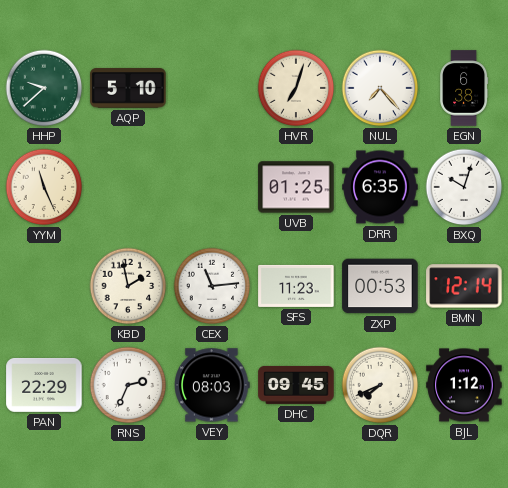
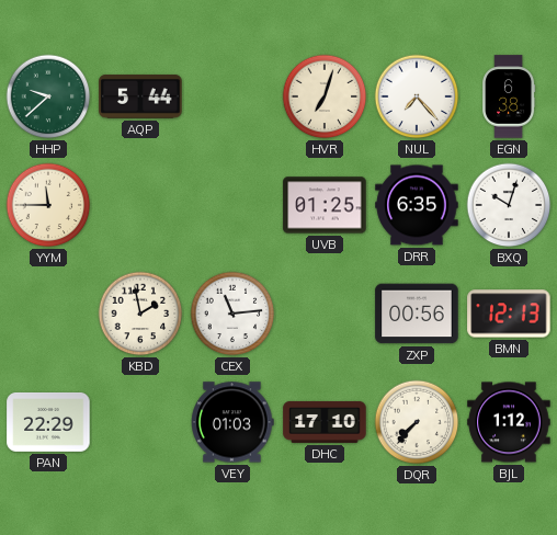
AQP: 5:10 -> 5:44
YYM: 11:26 -> 11:45
SFS: 11:23 -> none
ZXP: 00:53 -> 00:56
BMN: 12:14 -> 12:13
RNS: 2:34 -> none
VEY: 08:03 -> 01:03
DHC: 09:45 -> 17:10
DQR: 7:41 -> 7:37
